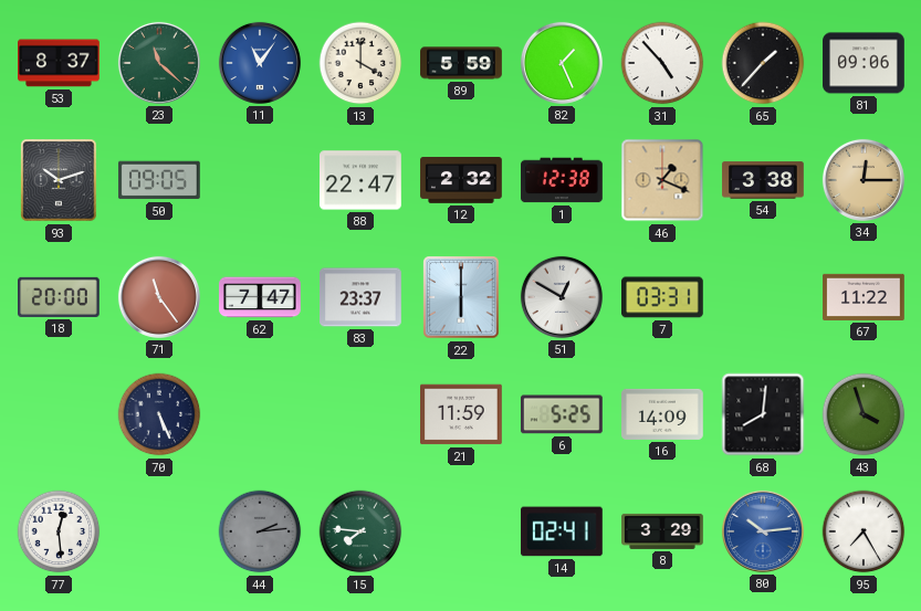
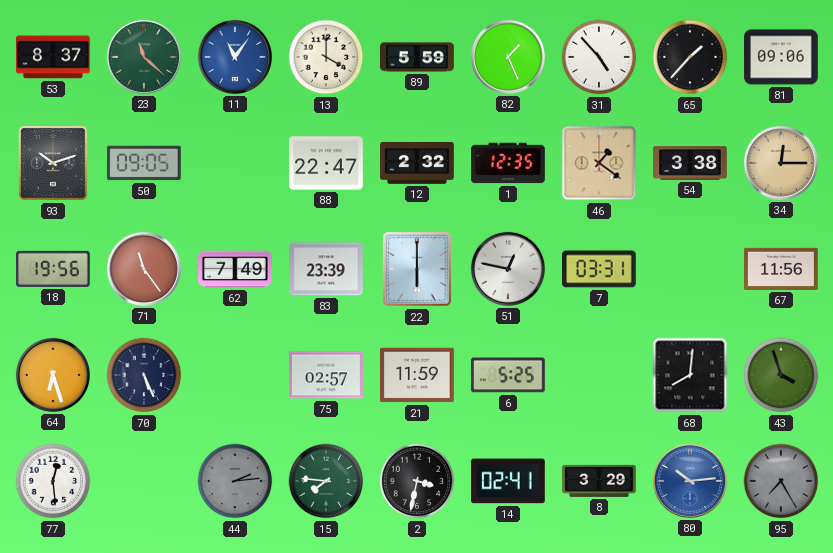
1: 12:38 -> 12:35
46: 1:19 -> 1:21
18: 20:00 -> 19:56
62: 7:47 -> 7:49
83: 23:37 -> 23:39
51: 12:50 -> 12:47
67: 11:22 -> 11:56
64: none -> 6:27
75: none -> 02:57
16: 14:09 -> none
2: none -> 3:32
95 dial: white -> grey
